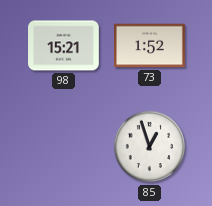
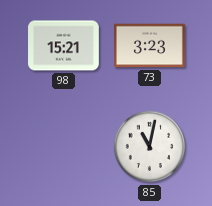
73: 1:52 -> 3:23
85: 12:57 -> 11:02
